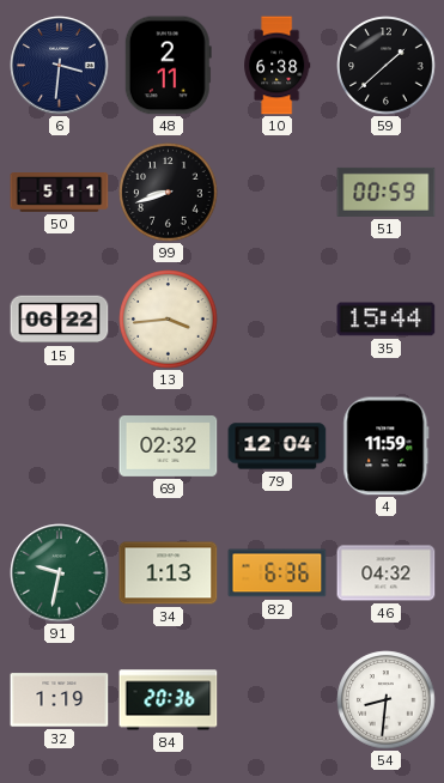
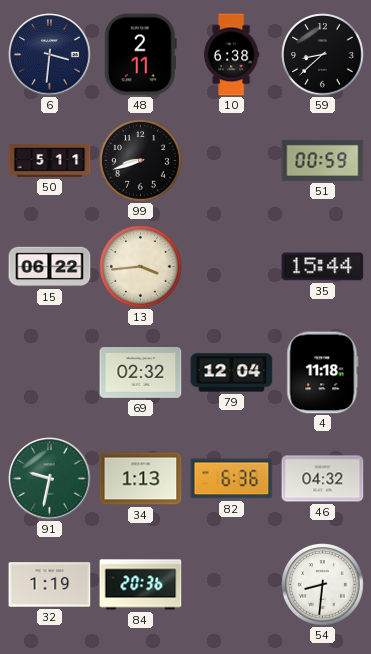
59: 1:38 -> 8:38
4: 11:59 -> 11:18
